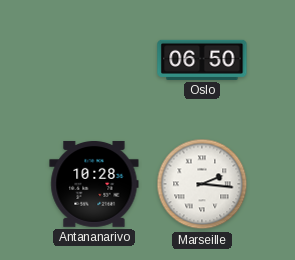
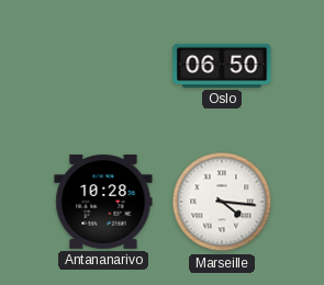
Marseille: 2:16 -> 4:16
